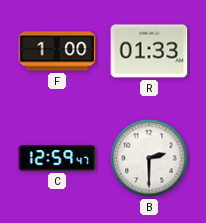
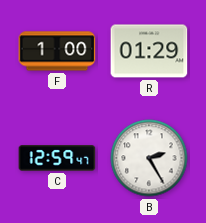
R: 01:33 -> 01:29
B: 2:30 -> 2:25
